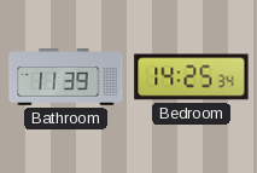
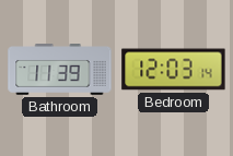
Bedroom: 14:25 -> 12:03
